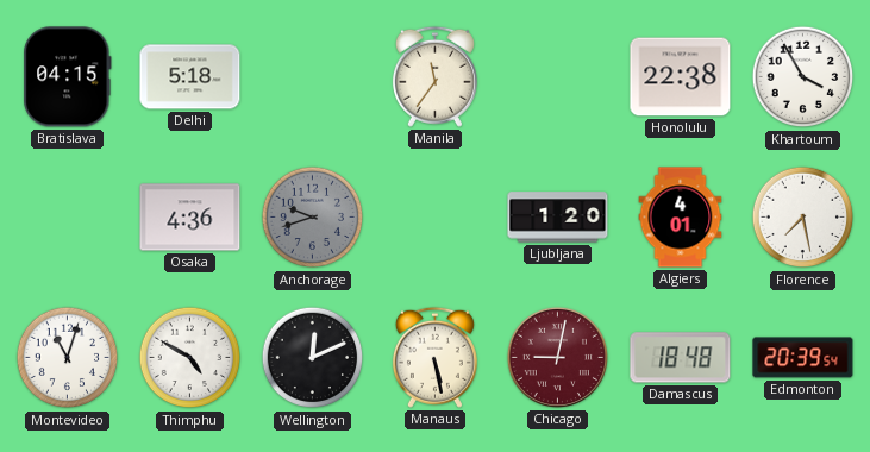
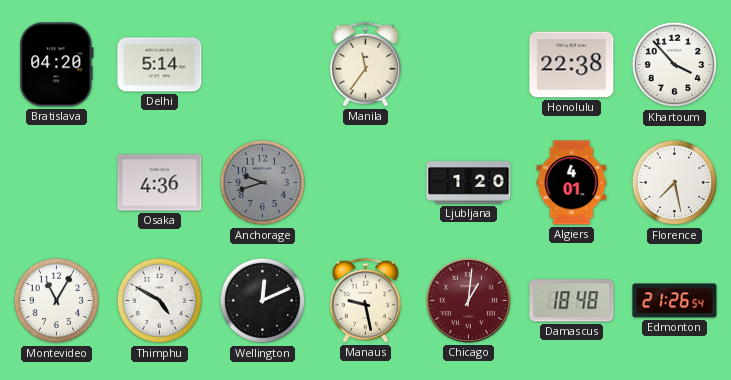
Bratislava: 04:15 -> 04:20
Delhi: 5:18 -> 5:14
Khartoum: 3:55 -> 3:53
Montevideo: 11:03 -> 11:05
Manaus: 5:28 -> 9:28
Chicago: 9:02 -> 1:01
Edmonton: 20:39 -> 21:26
